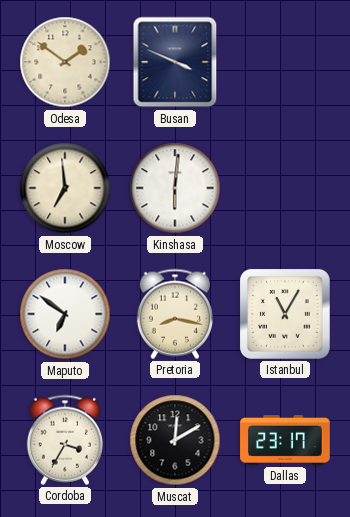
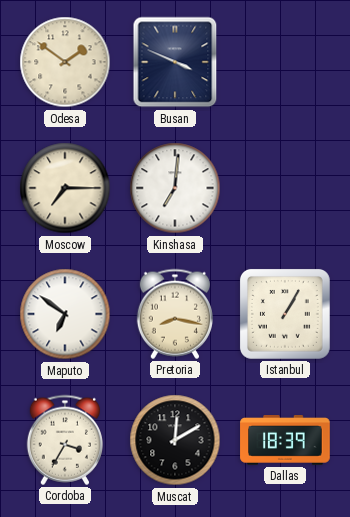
Moscow: 6:59 -> 7:15
Kinshasa: 6:01 -> 7:01
Istanbul: 11:05 -> 1:05
Dallas: 23:17 -> 18:39
